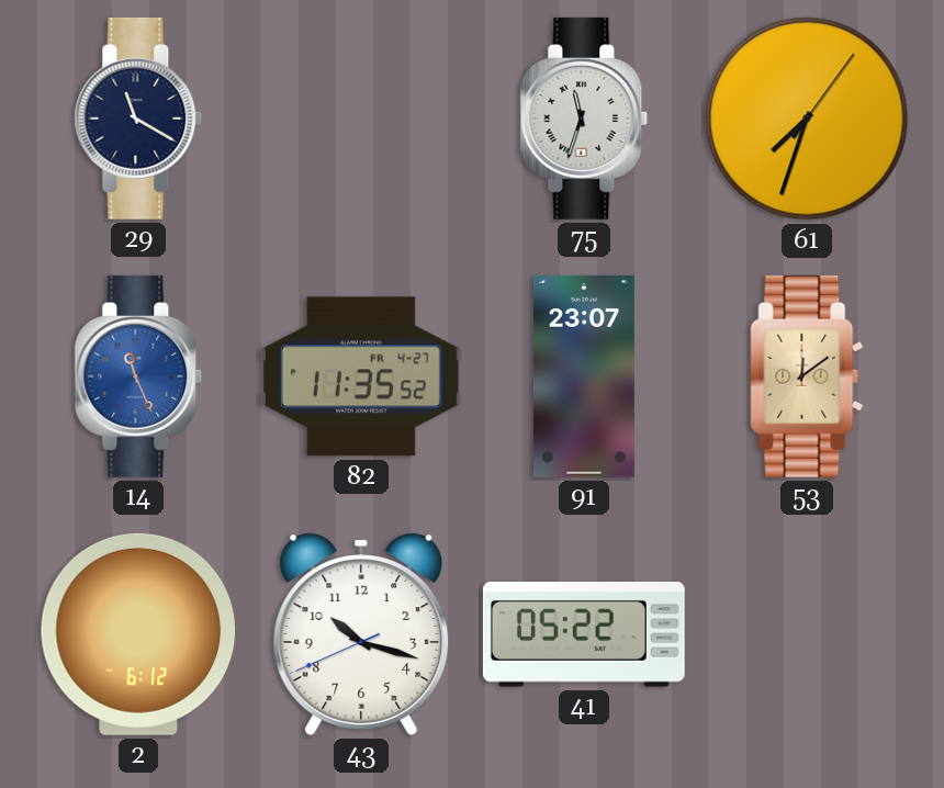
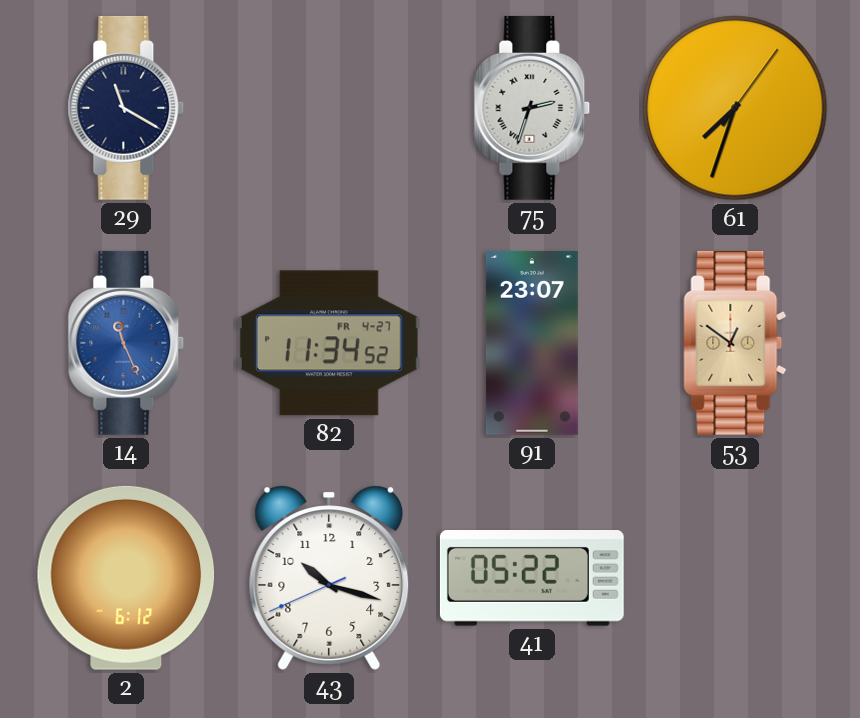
75: 11:33 -> 2:33
82: 11:35 -> 11:34
53: 12:09 -> 12:51
